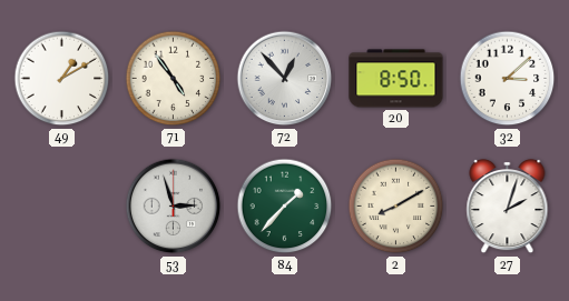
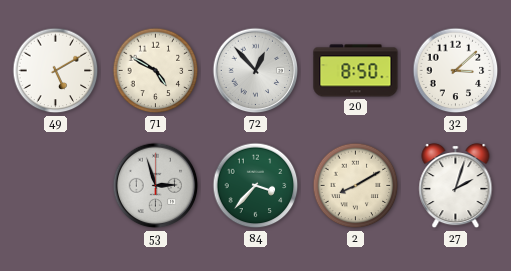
49: 1:10 -> 5:10
71: 4:54 -> 4:50
84: 1:37 -> 3:37
